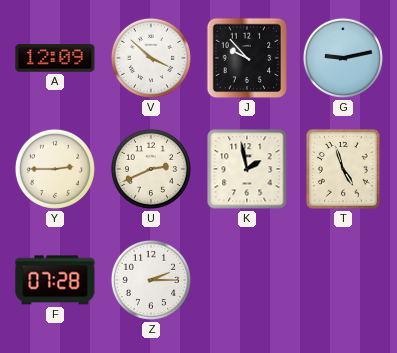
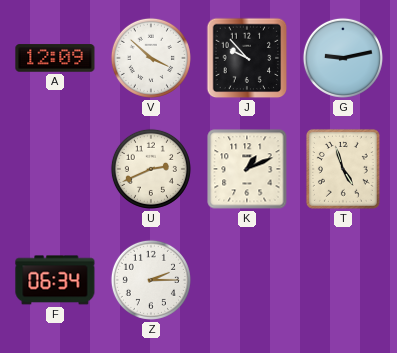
Y: 2:45 -> none
K: 1:58 -> 1:11
F: 07:28 -> 06:34
